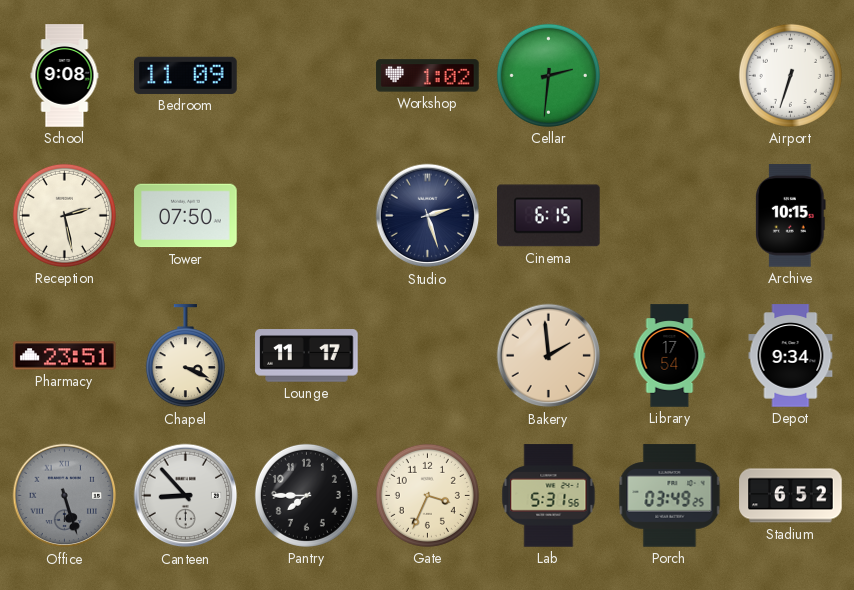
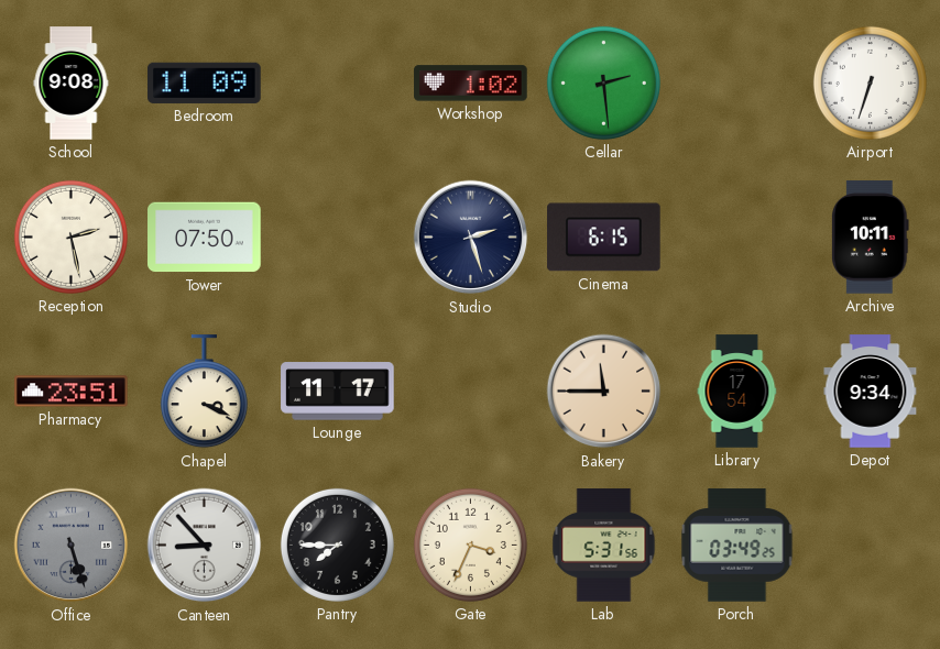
Cellar: 2:31 -> 2:29
Archive: 10:15 -> 10:11
Bakery: 1:59 -> 11:45
Stadium: 6:52 -> none
